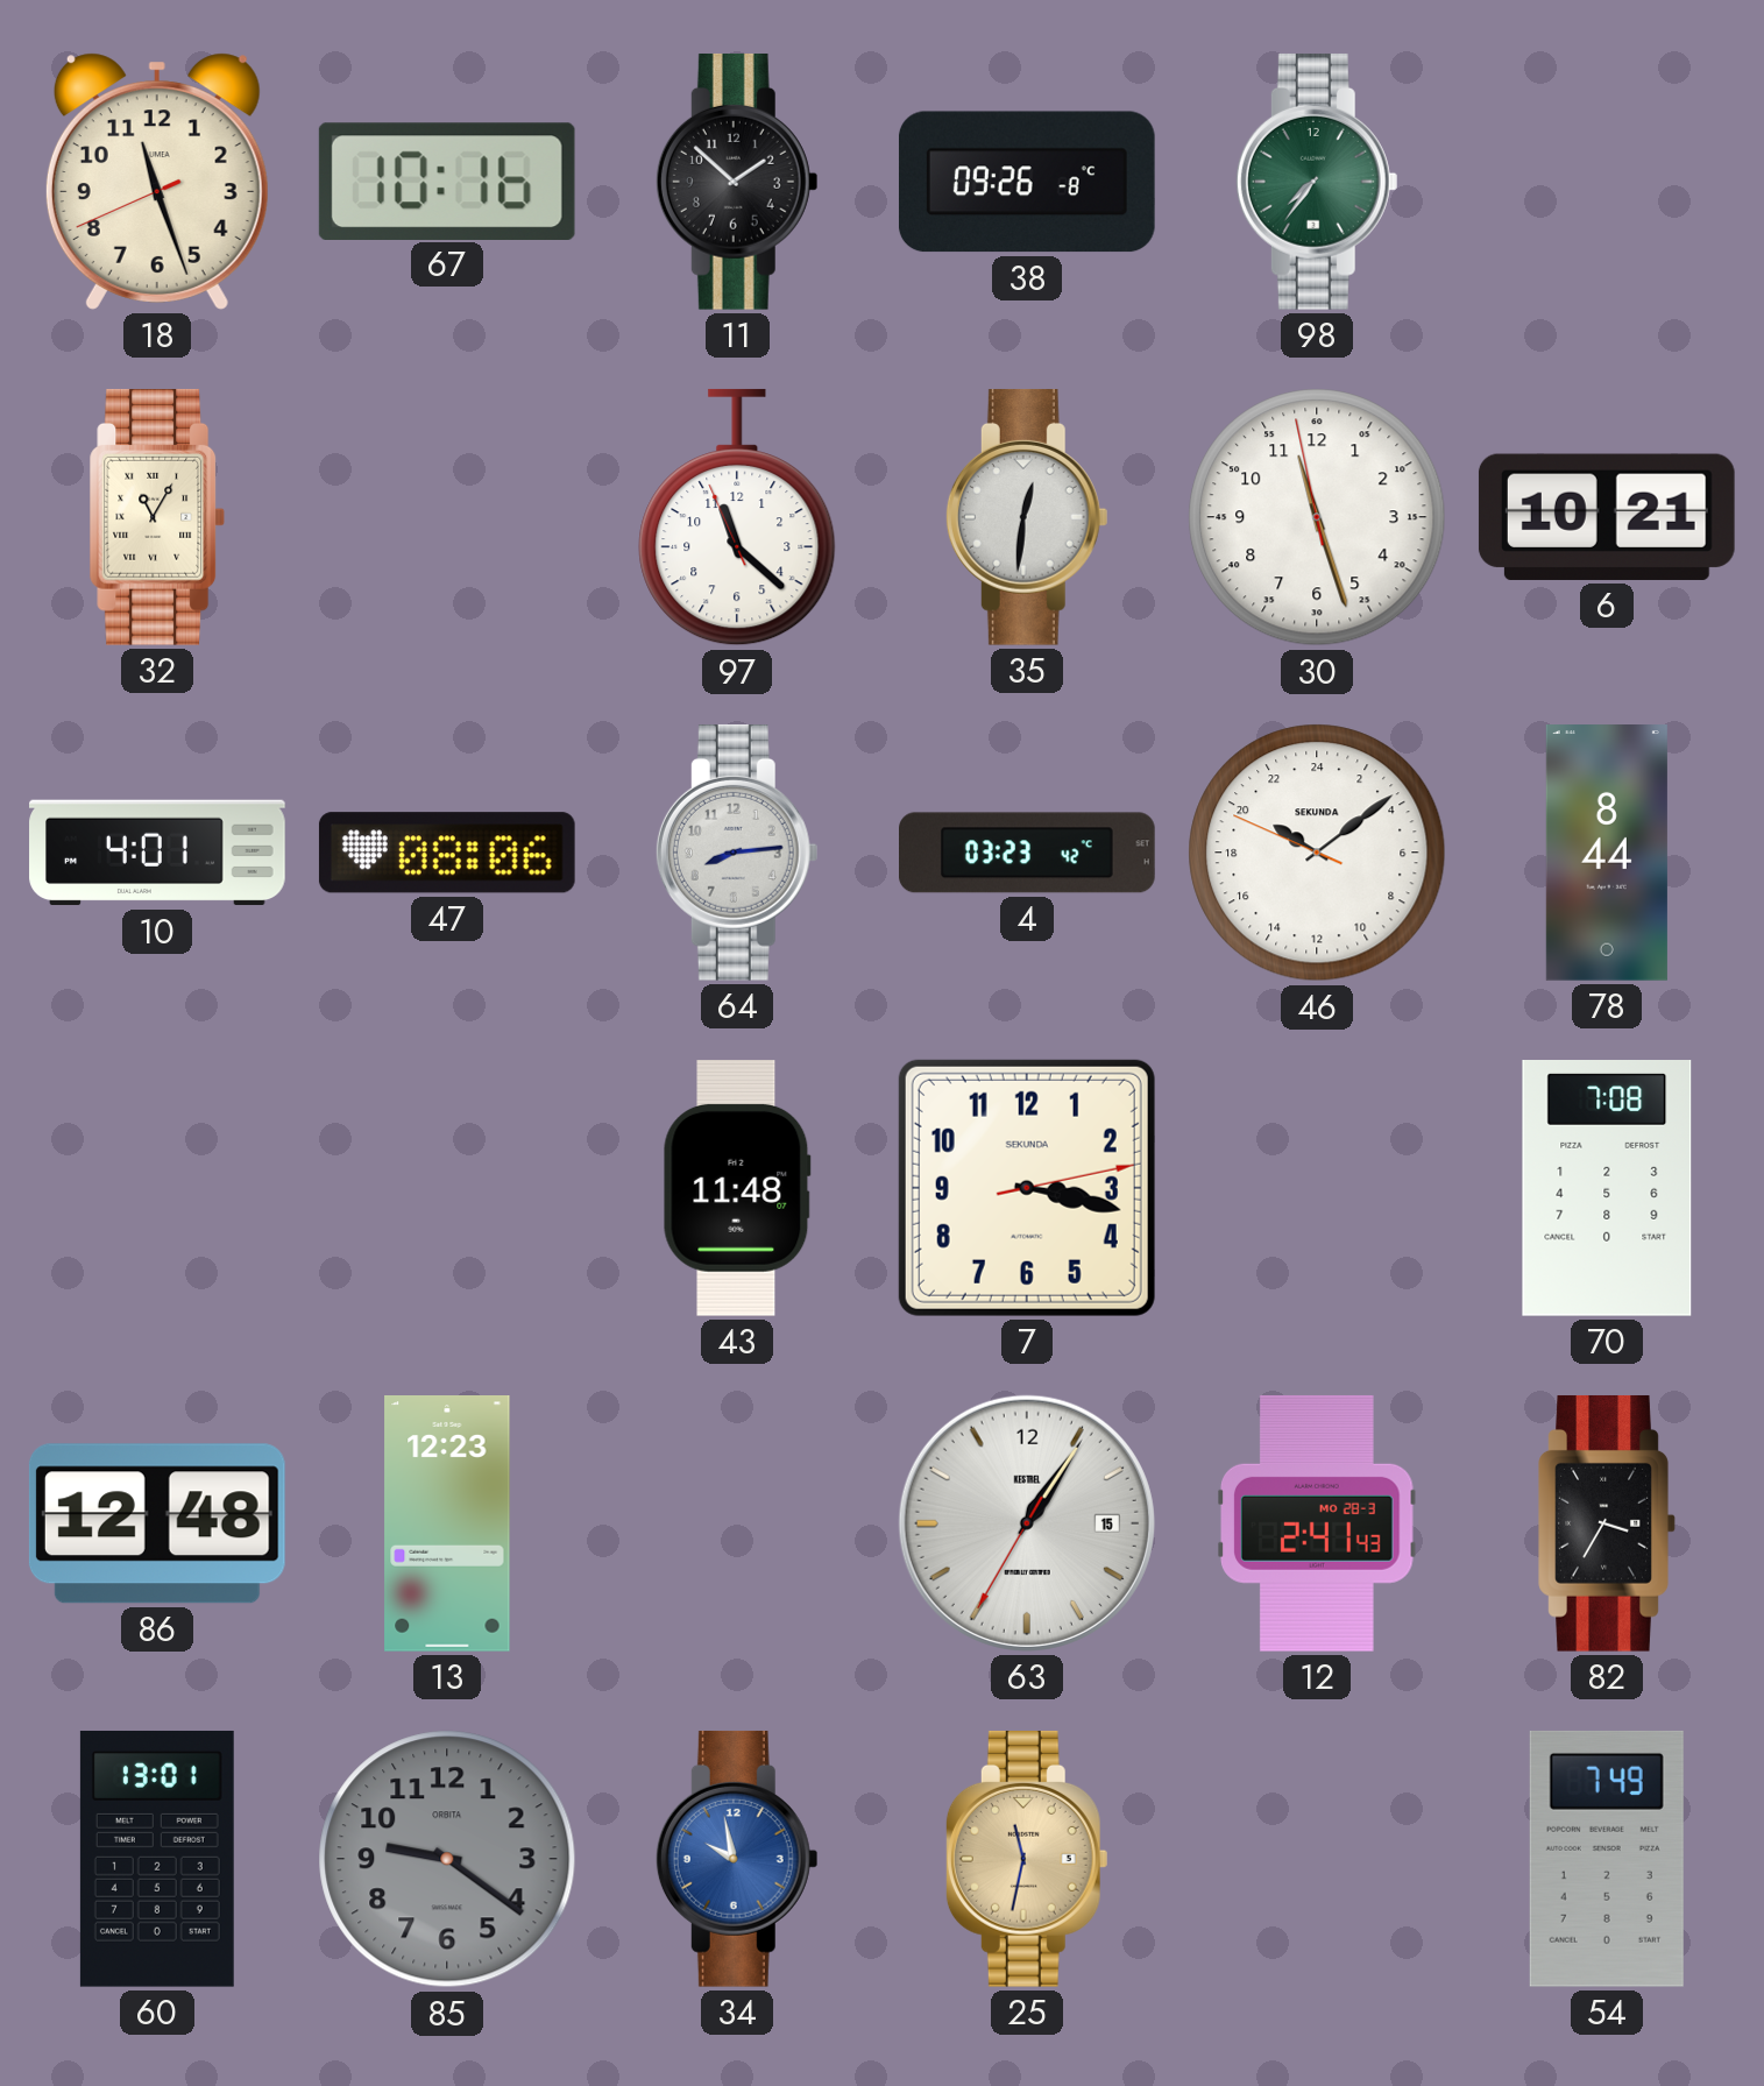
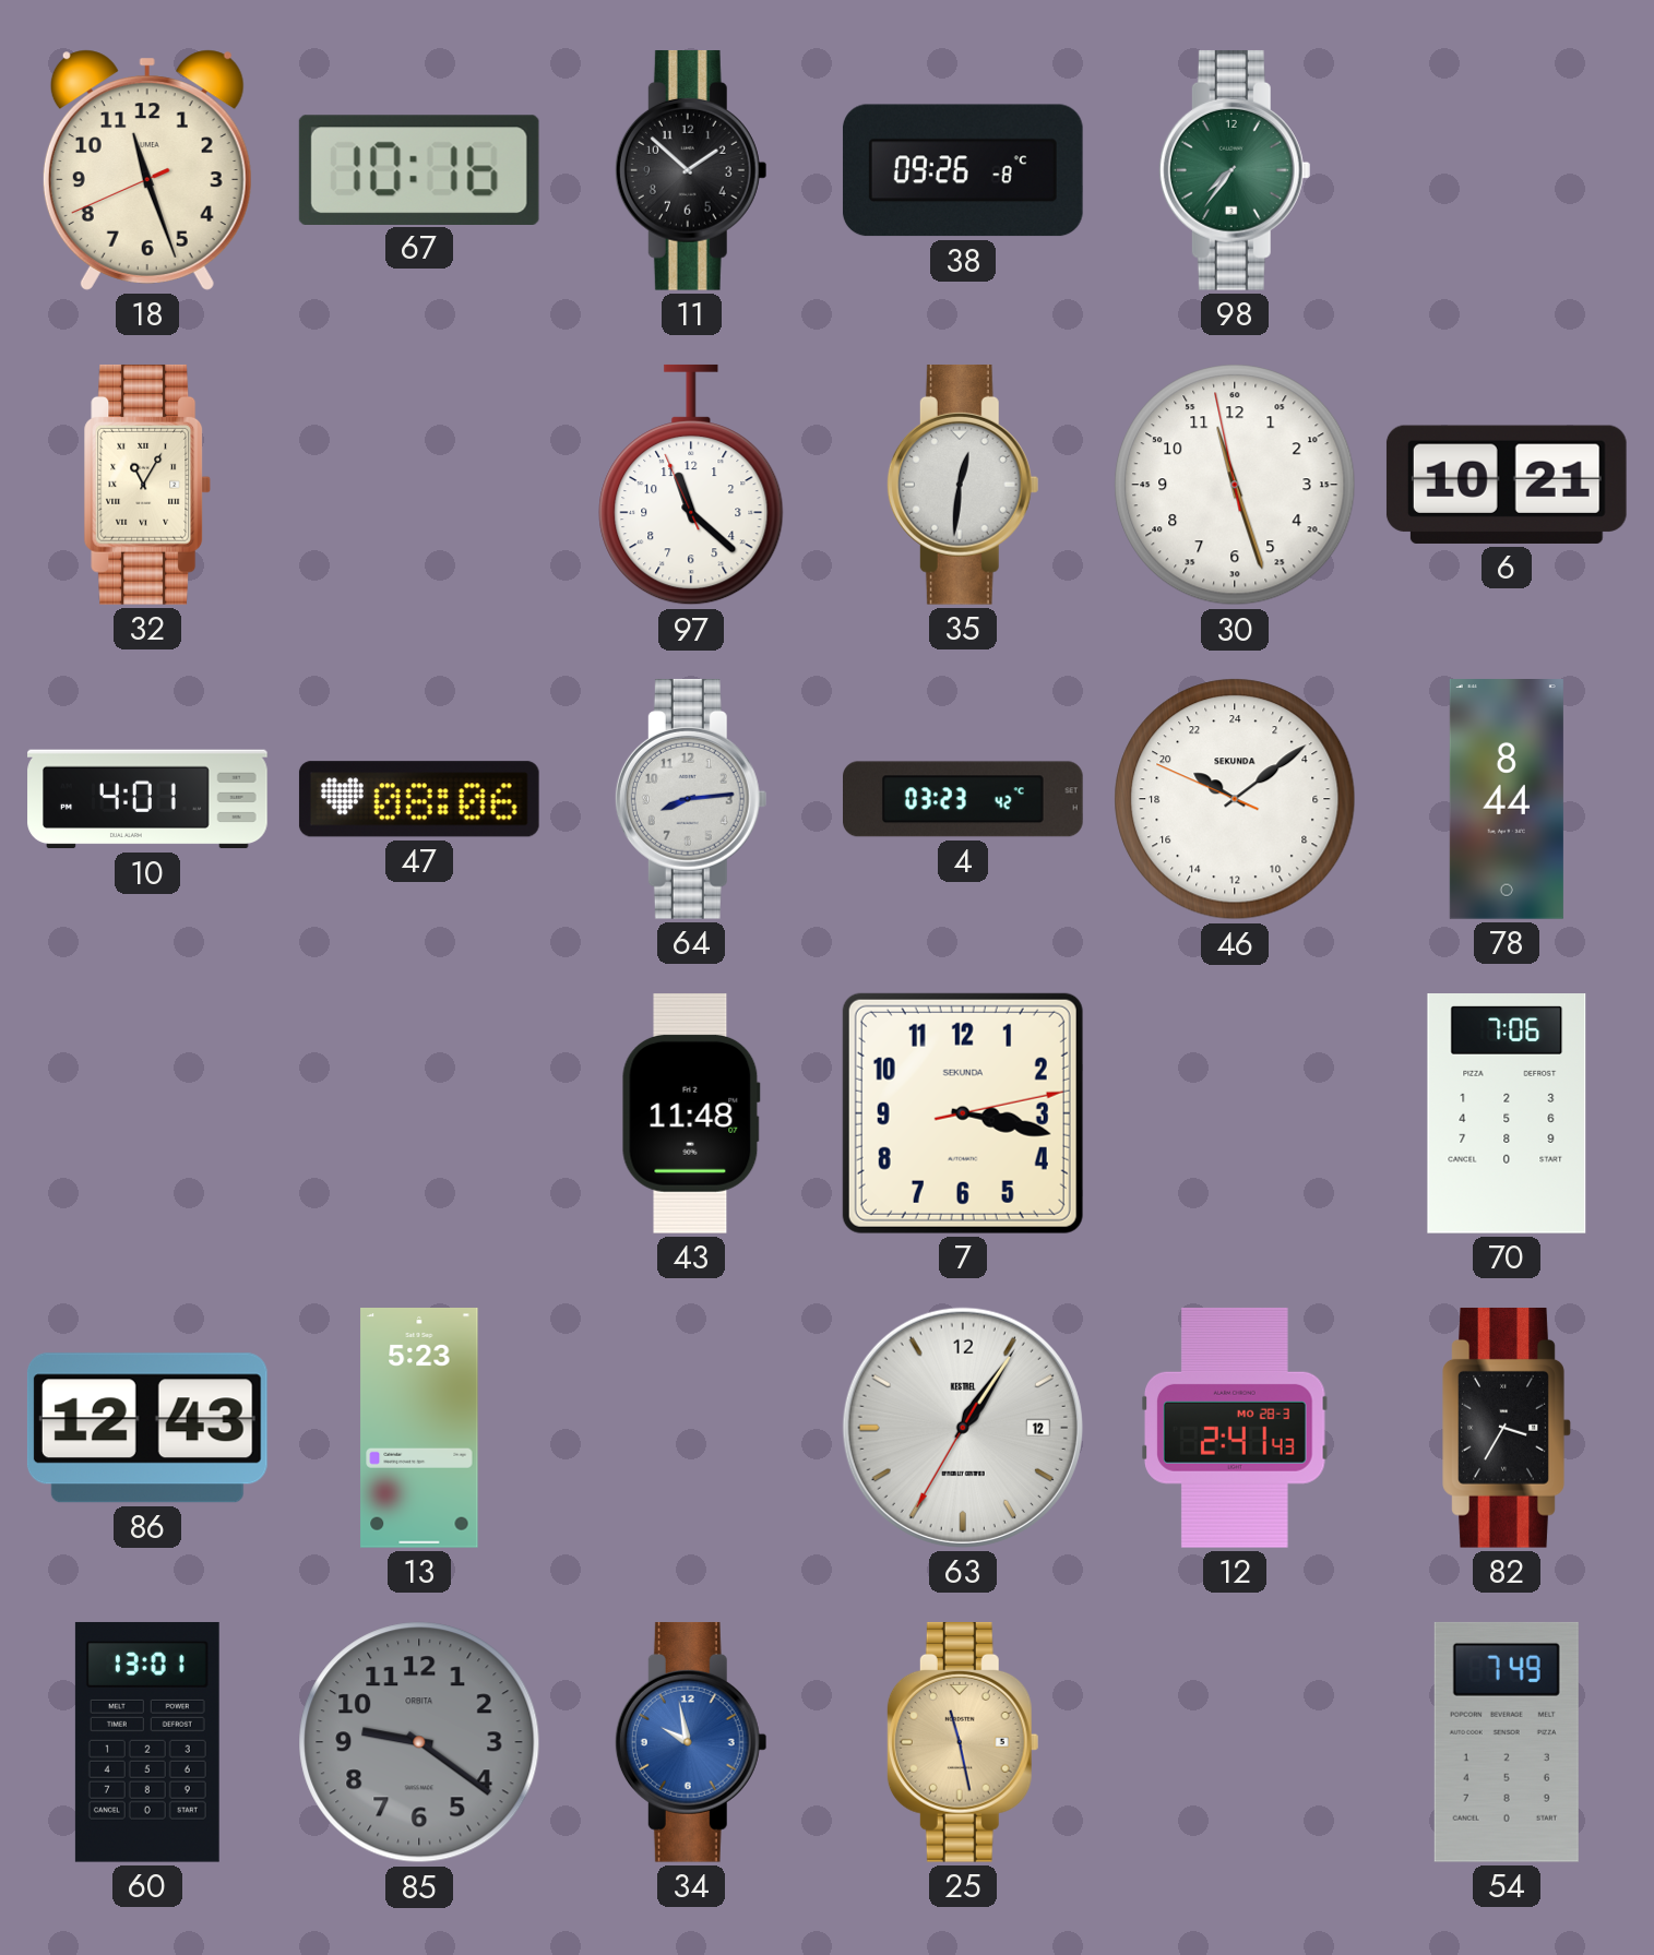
70: 7:08 -> 7:06
86: 12:48 -> 12:43
13: 12:23 -> 5:23
63 date: 15 -> 12
25: 11:32 -> 11:28
